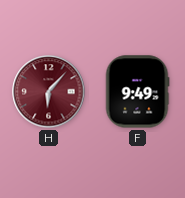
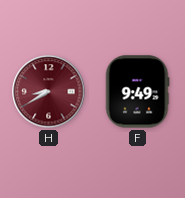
H: 6:07 -> 8:40
